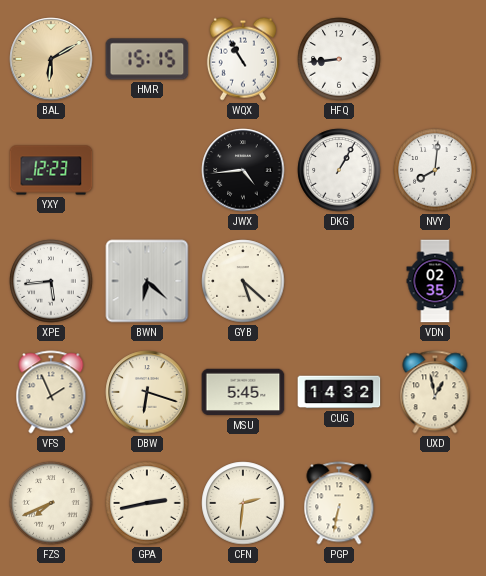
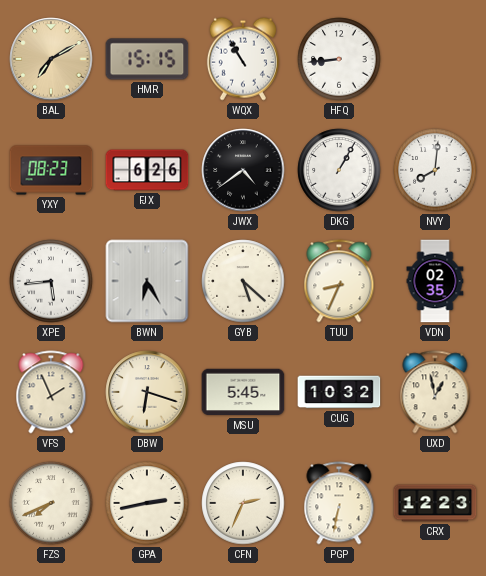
BAL: 6:10 -> 7:10
YXY: 12:23 -> 08:23
FJX: none -> 6:26
JWX: 4:44 -> 4:39
BWN: 6:22 -> 6:25
TUU: none -> 8:34
CUG: 14:32 -> 10:32
CFN: 2:31 -> 2:34
CRX: none -> 12:23
